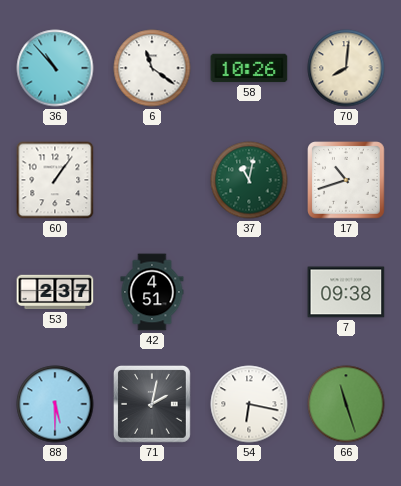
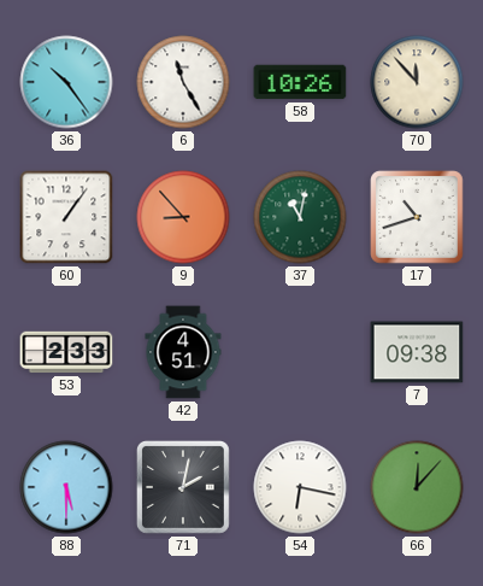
36: 10:53 -> 10:24
6: 11:21 -> 11:25
70: 8:01 -> 11:53
9: none -> 8:53
53: 2:37 -> 2:33
66: 11:27 -> 12:07
